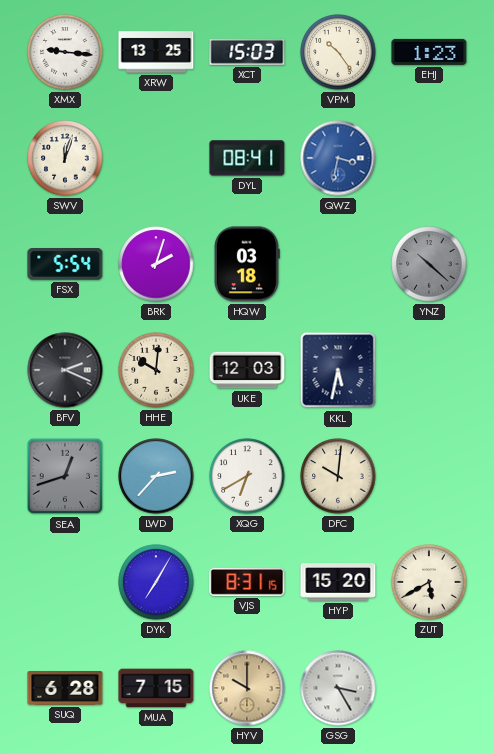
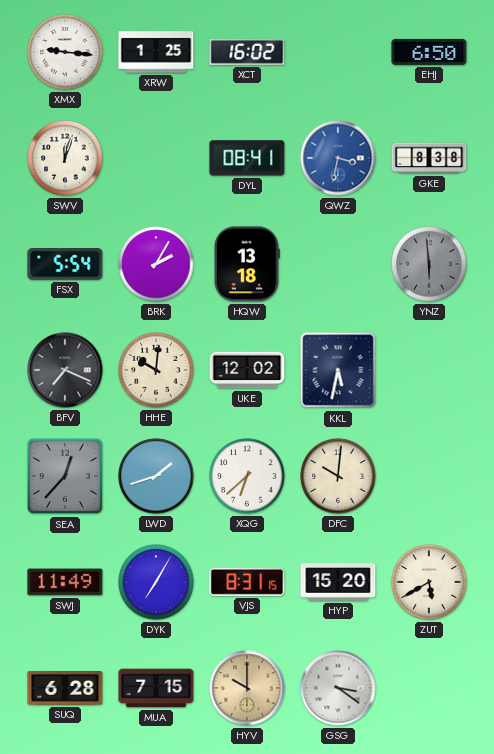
XRW: 13:25 -> 1:25
XCT: 15:03 -> 16:02
VPM: 10:24 -> none
EHJ: 1:23 -> 6:50
GKE: none -> 8:38
BRK: 2:03 -> 2:05
HQW: 03:18 -> 13:18
YNZ: 10:22 -> 5:59
BFV: 2:19 -> 7:19
UKE: 12:03 -> 12:02
SEA: 12:42 -> 12:37
LWD: 2:37 -> 1:42
XQG: 6:40 -> 6:38
SWJ: none -> 11:49
GSG: 3:25 -> 3:21
